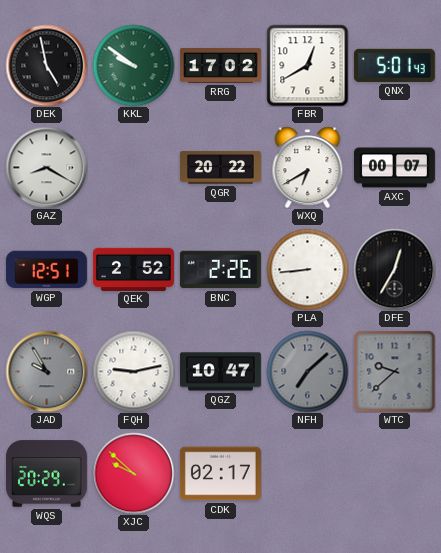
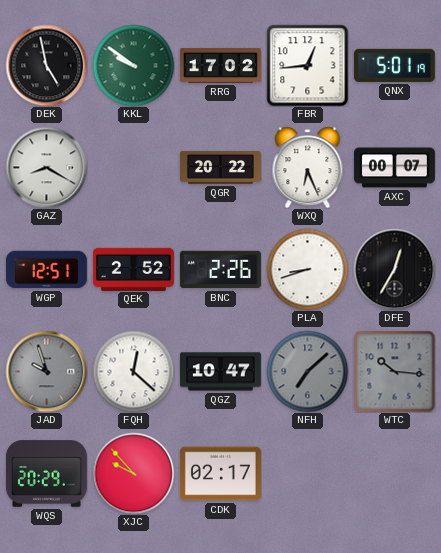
FBR: 12:40 -> 12:44
QNX: 5:01:43 -> 5:01:19
WXQ: 6:40 -> 6:26
PLA: 8:44 -> 8:42
JAD: 9:55 -> 9:57
FQH: 9:13 -> 12:22
WTC: 9:38 -> 10:16
XJC: 9:52 -> 9:53
